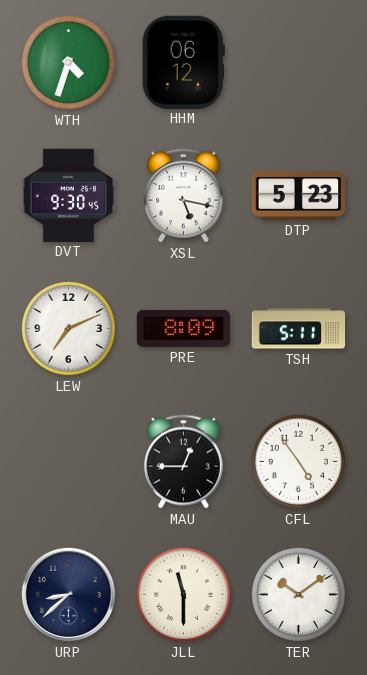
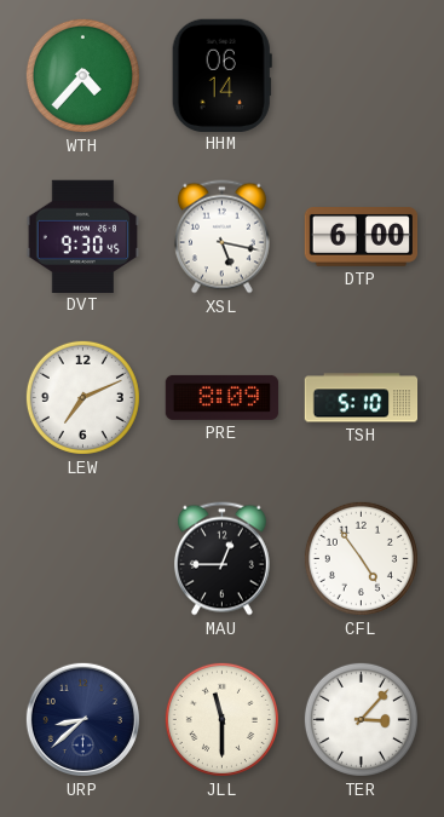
WTH: 4:33 -> 4:37
HHM: 06:12 -> 06:14
DTP: 5:23 -> 6:00
TSH: 5:11 -> 5:10
TER: 10:09 -> 3:07
